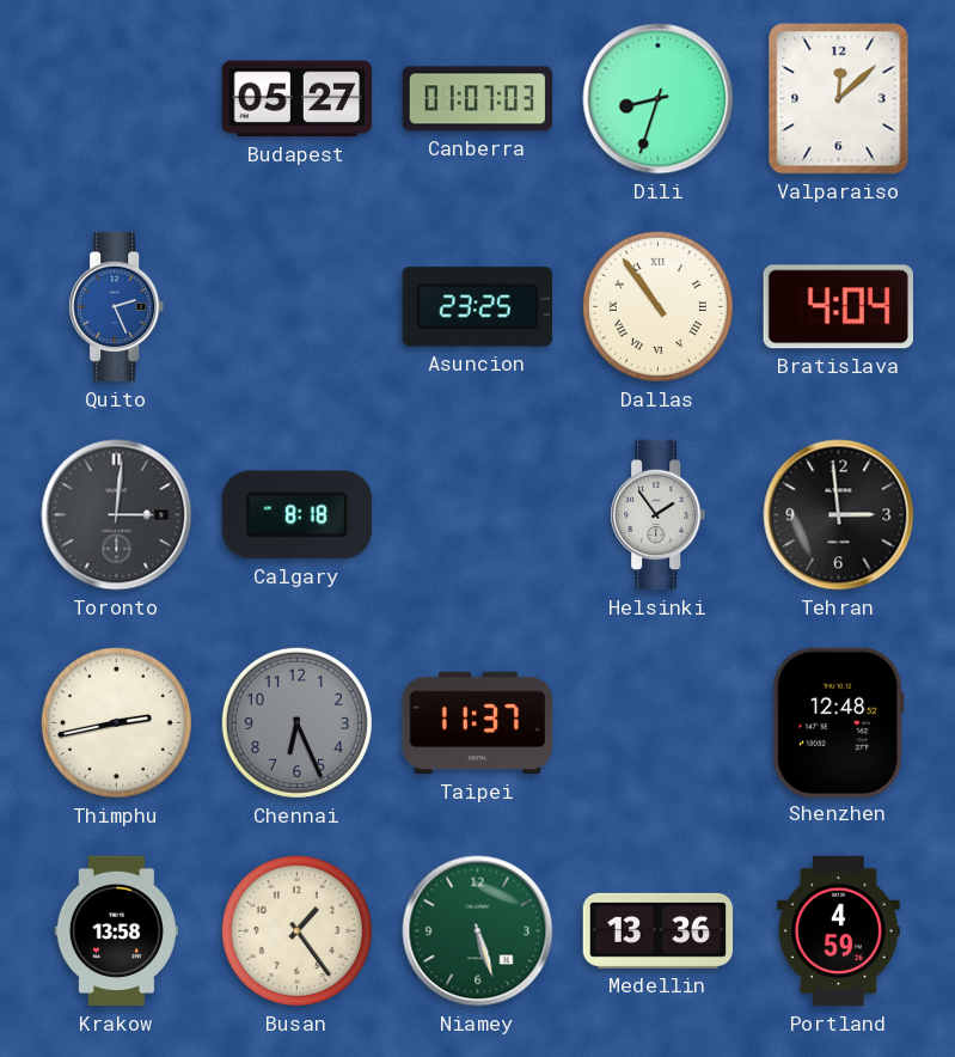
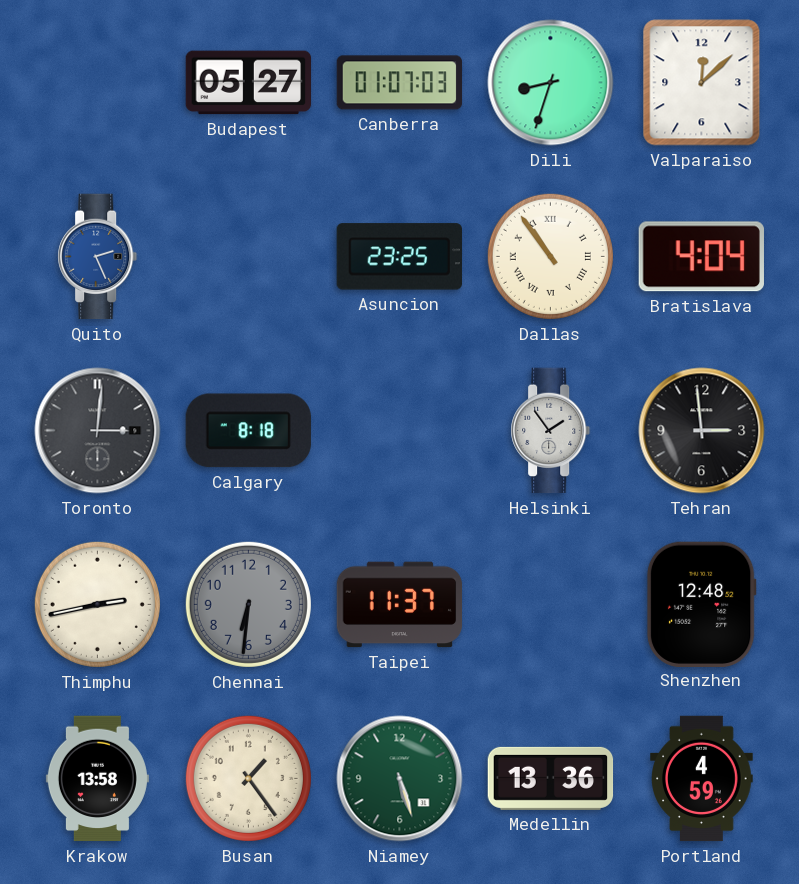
Chennai: 6:26 -> 6:31
